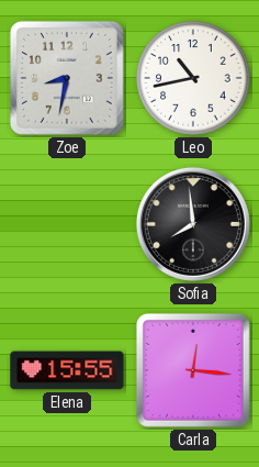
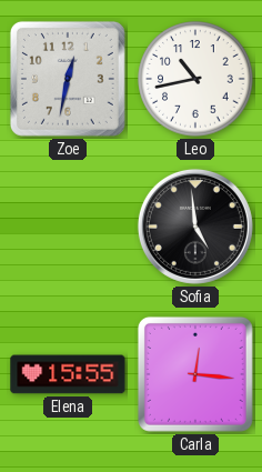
Zoe: 8:32 -> 12:32
Sofia: 7:59 -> 4:59
